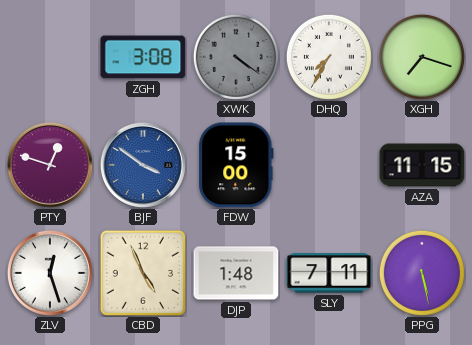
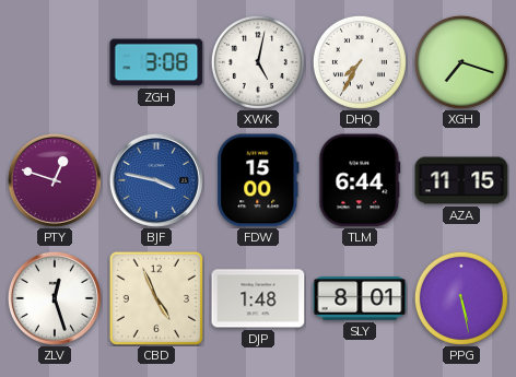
XWK: 4:21 -> 5:02
XWK dial: grey -> white
BJF: 3:51 -> 3:47
TLM: none -> 6:44
SLY: 7:11 -> 8:01
